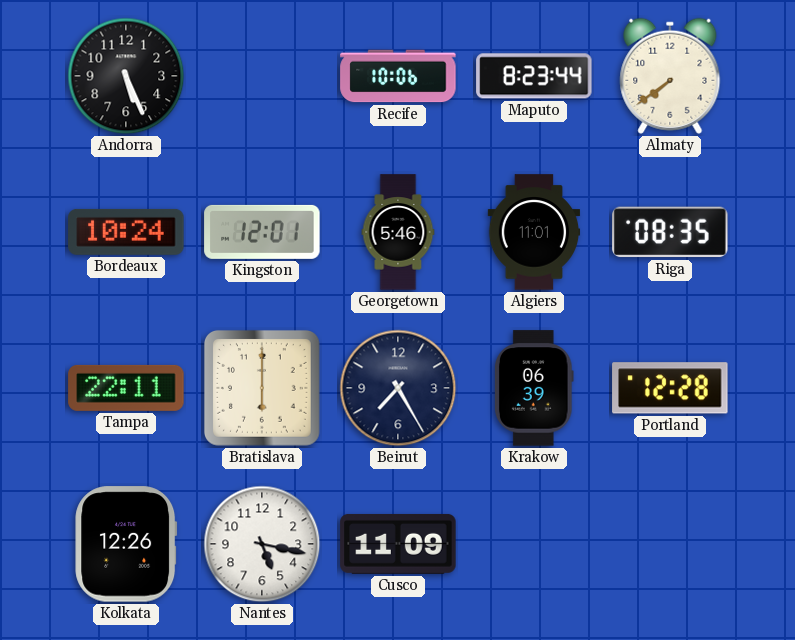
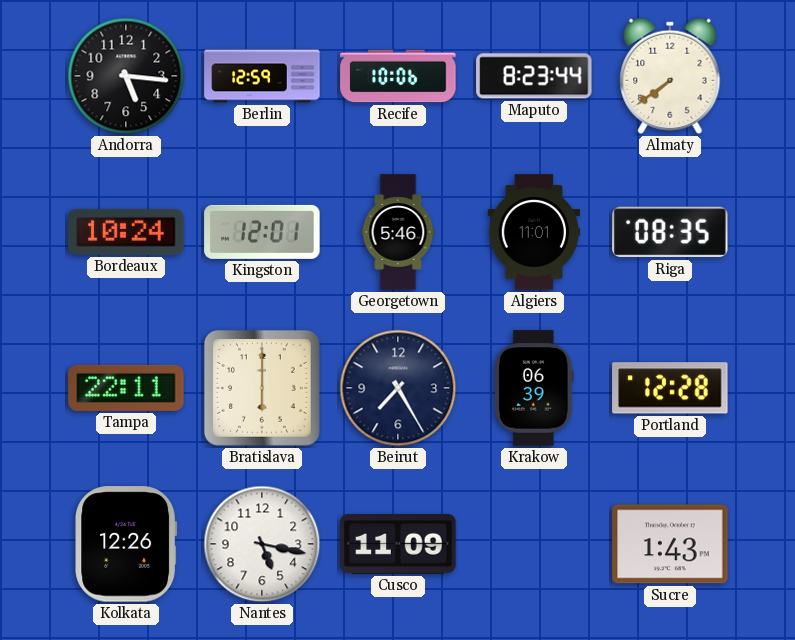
Andorra: 5:26 -> 5:16
Berlin: none -> 12:59
Sucre: none -> 1:43
